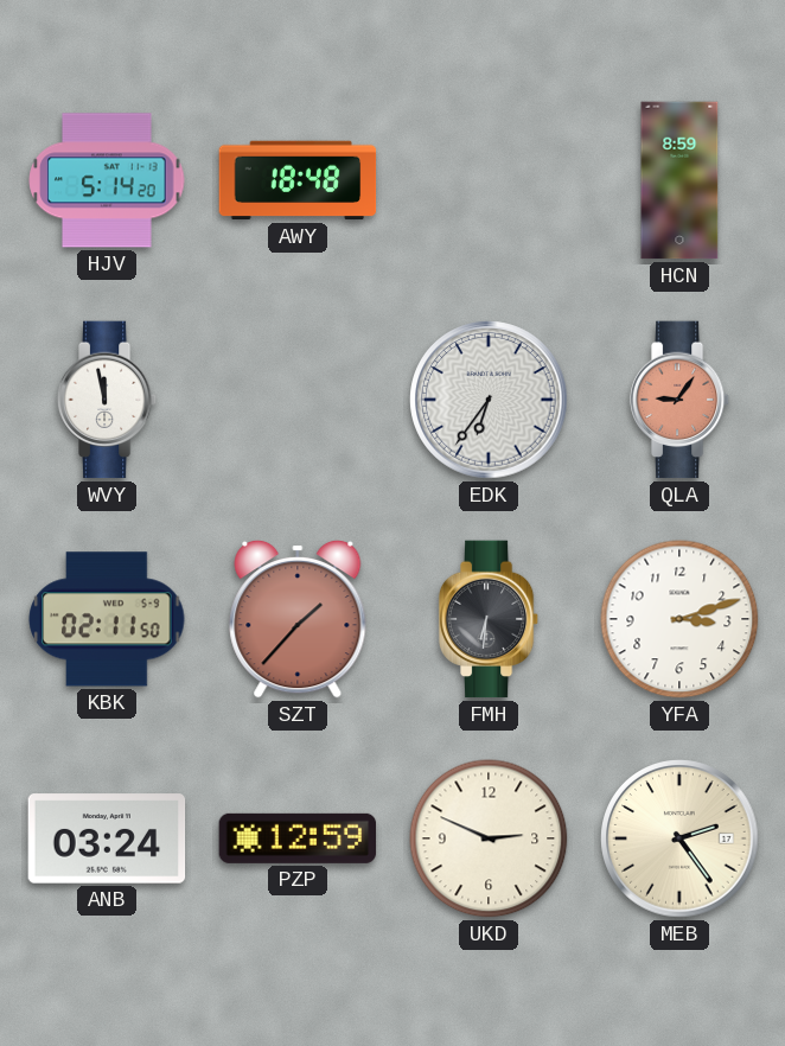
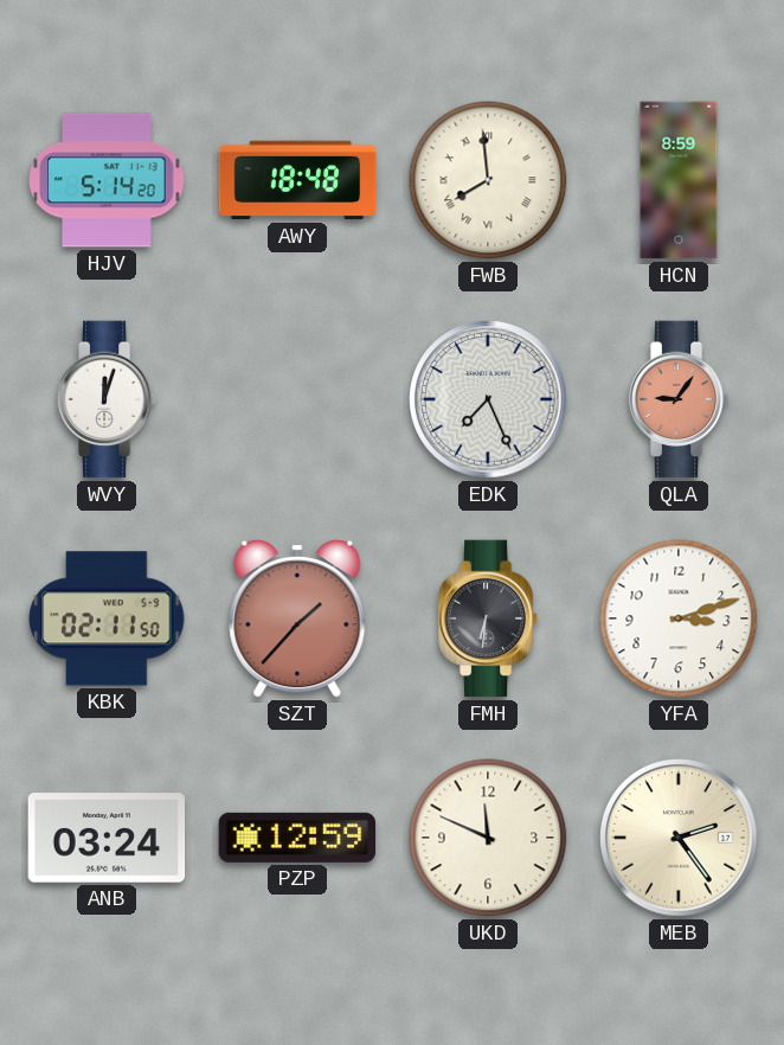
FWB: none -> 7:59
WVY: 11:58 -> 12:03
EDK: 6:36 -> 7:26
UKD: 2:49 -> 11:49
